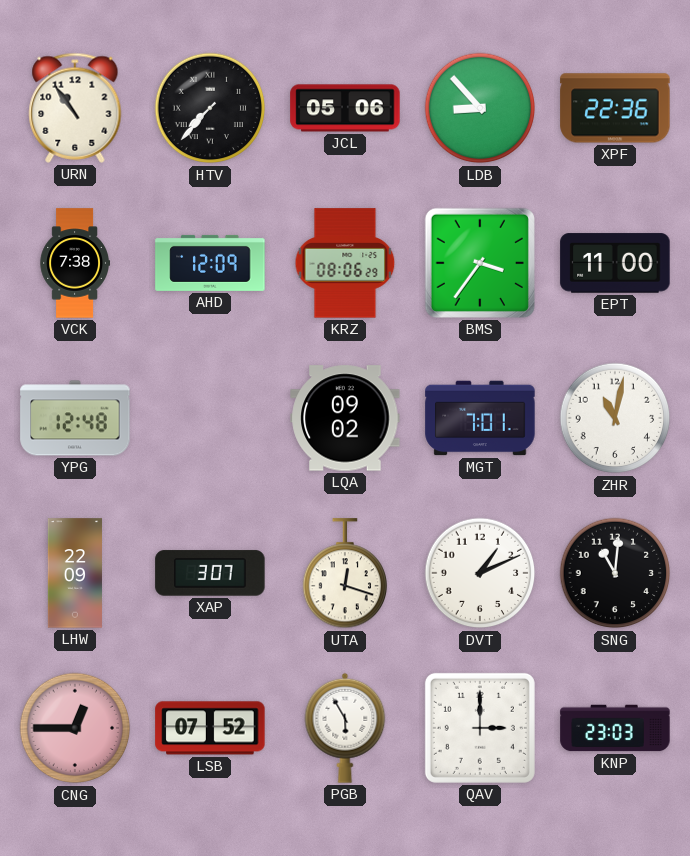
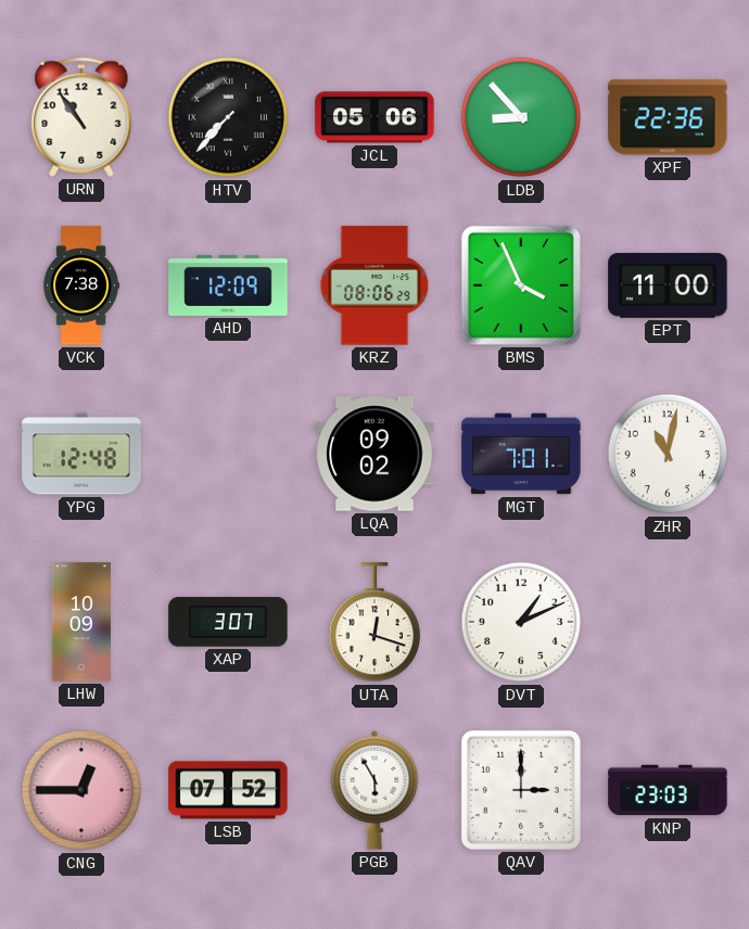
BMS: 3:36 -> 3:56
LHW: 22:09 -> 10:09
SNG: 11:01 -> none
